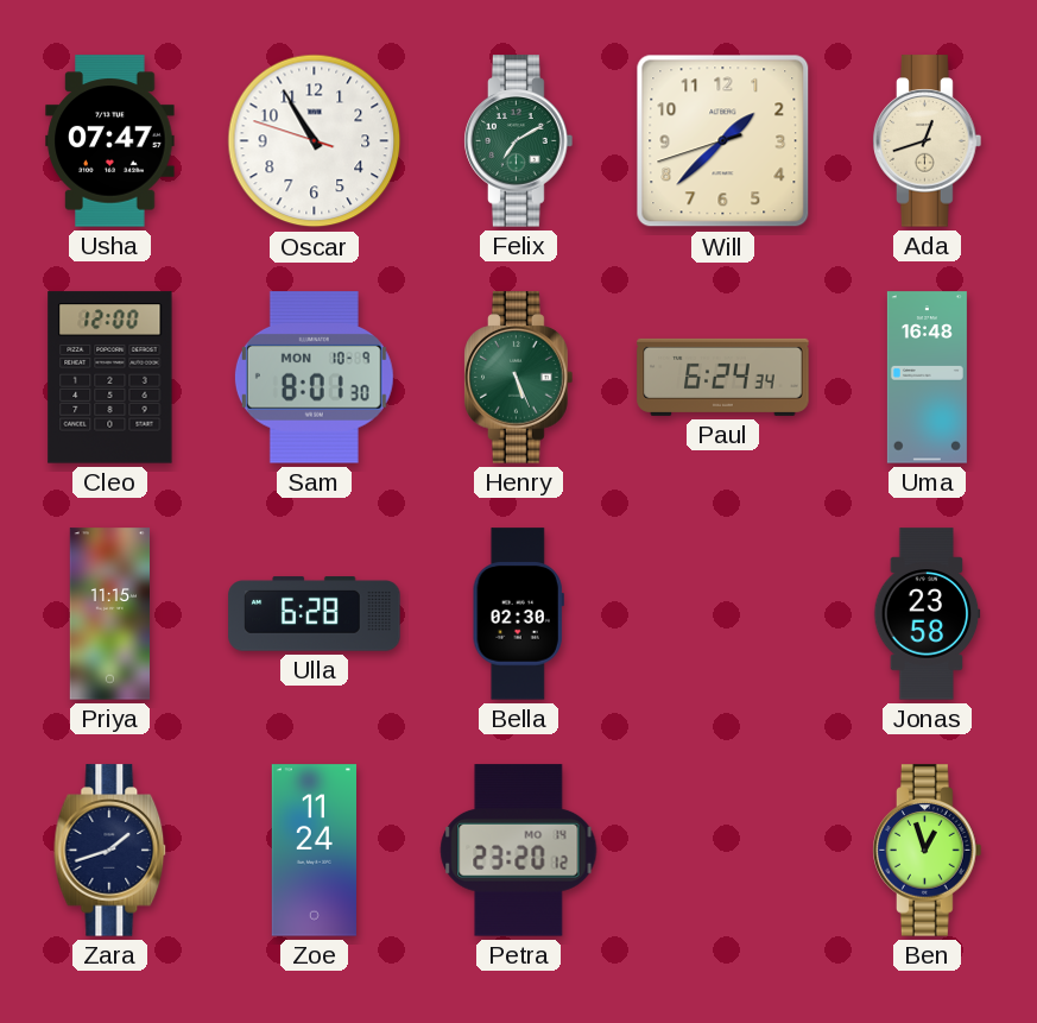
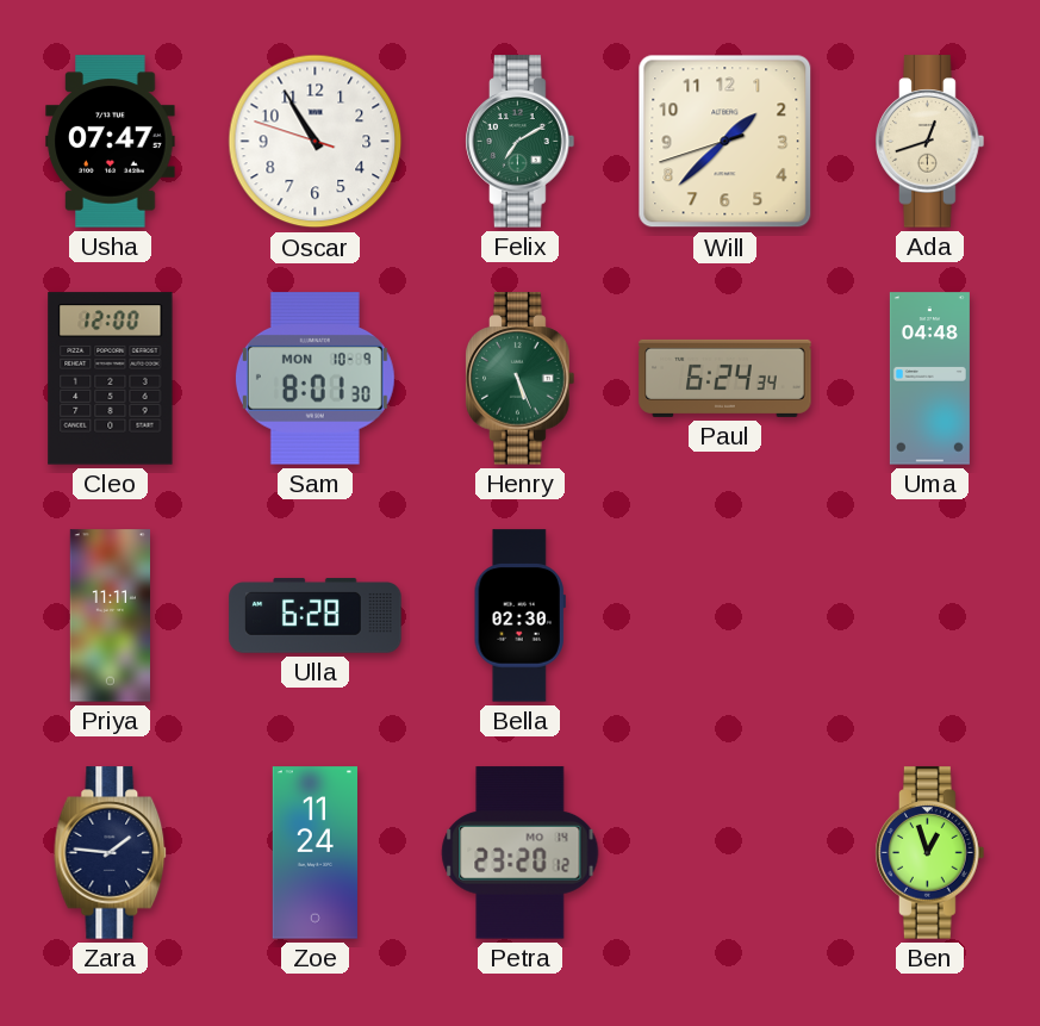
Uma: 16:48 -> 04:48
Priya: 11:15 -> 11:11
Jonas: 23:58 -> none
Zara: 1:42 -> 1:46
